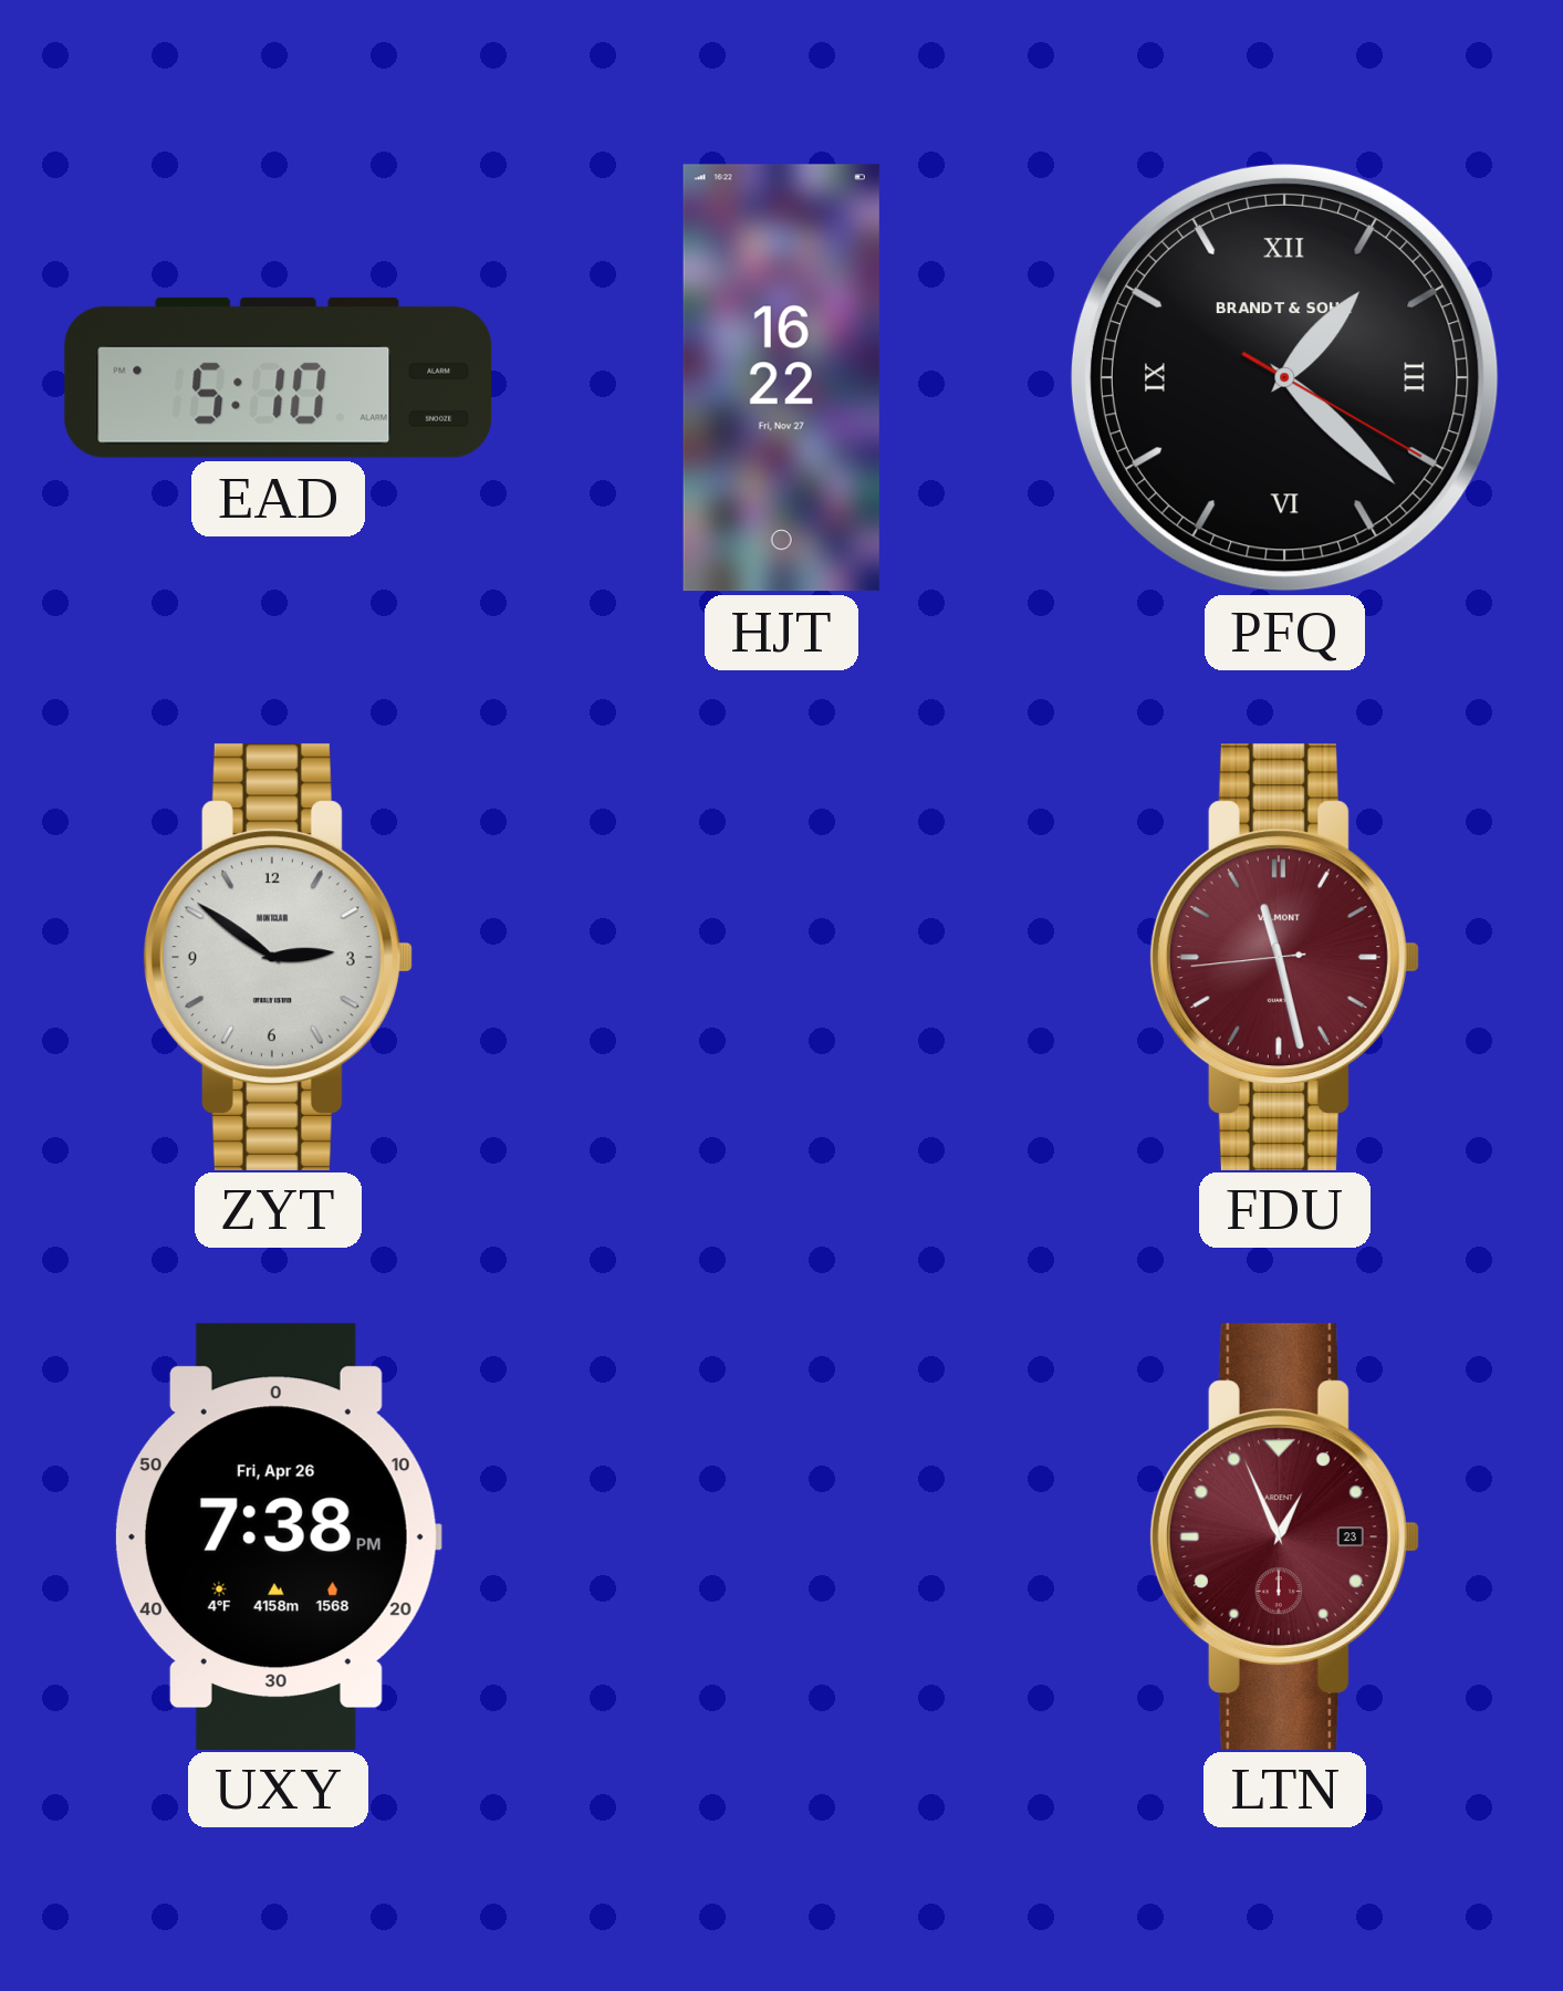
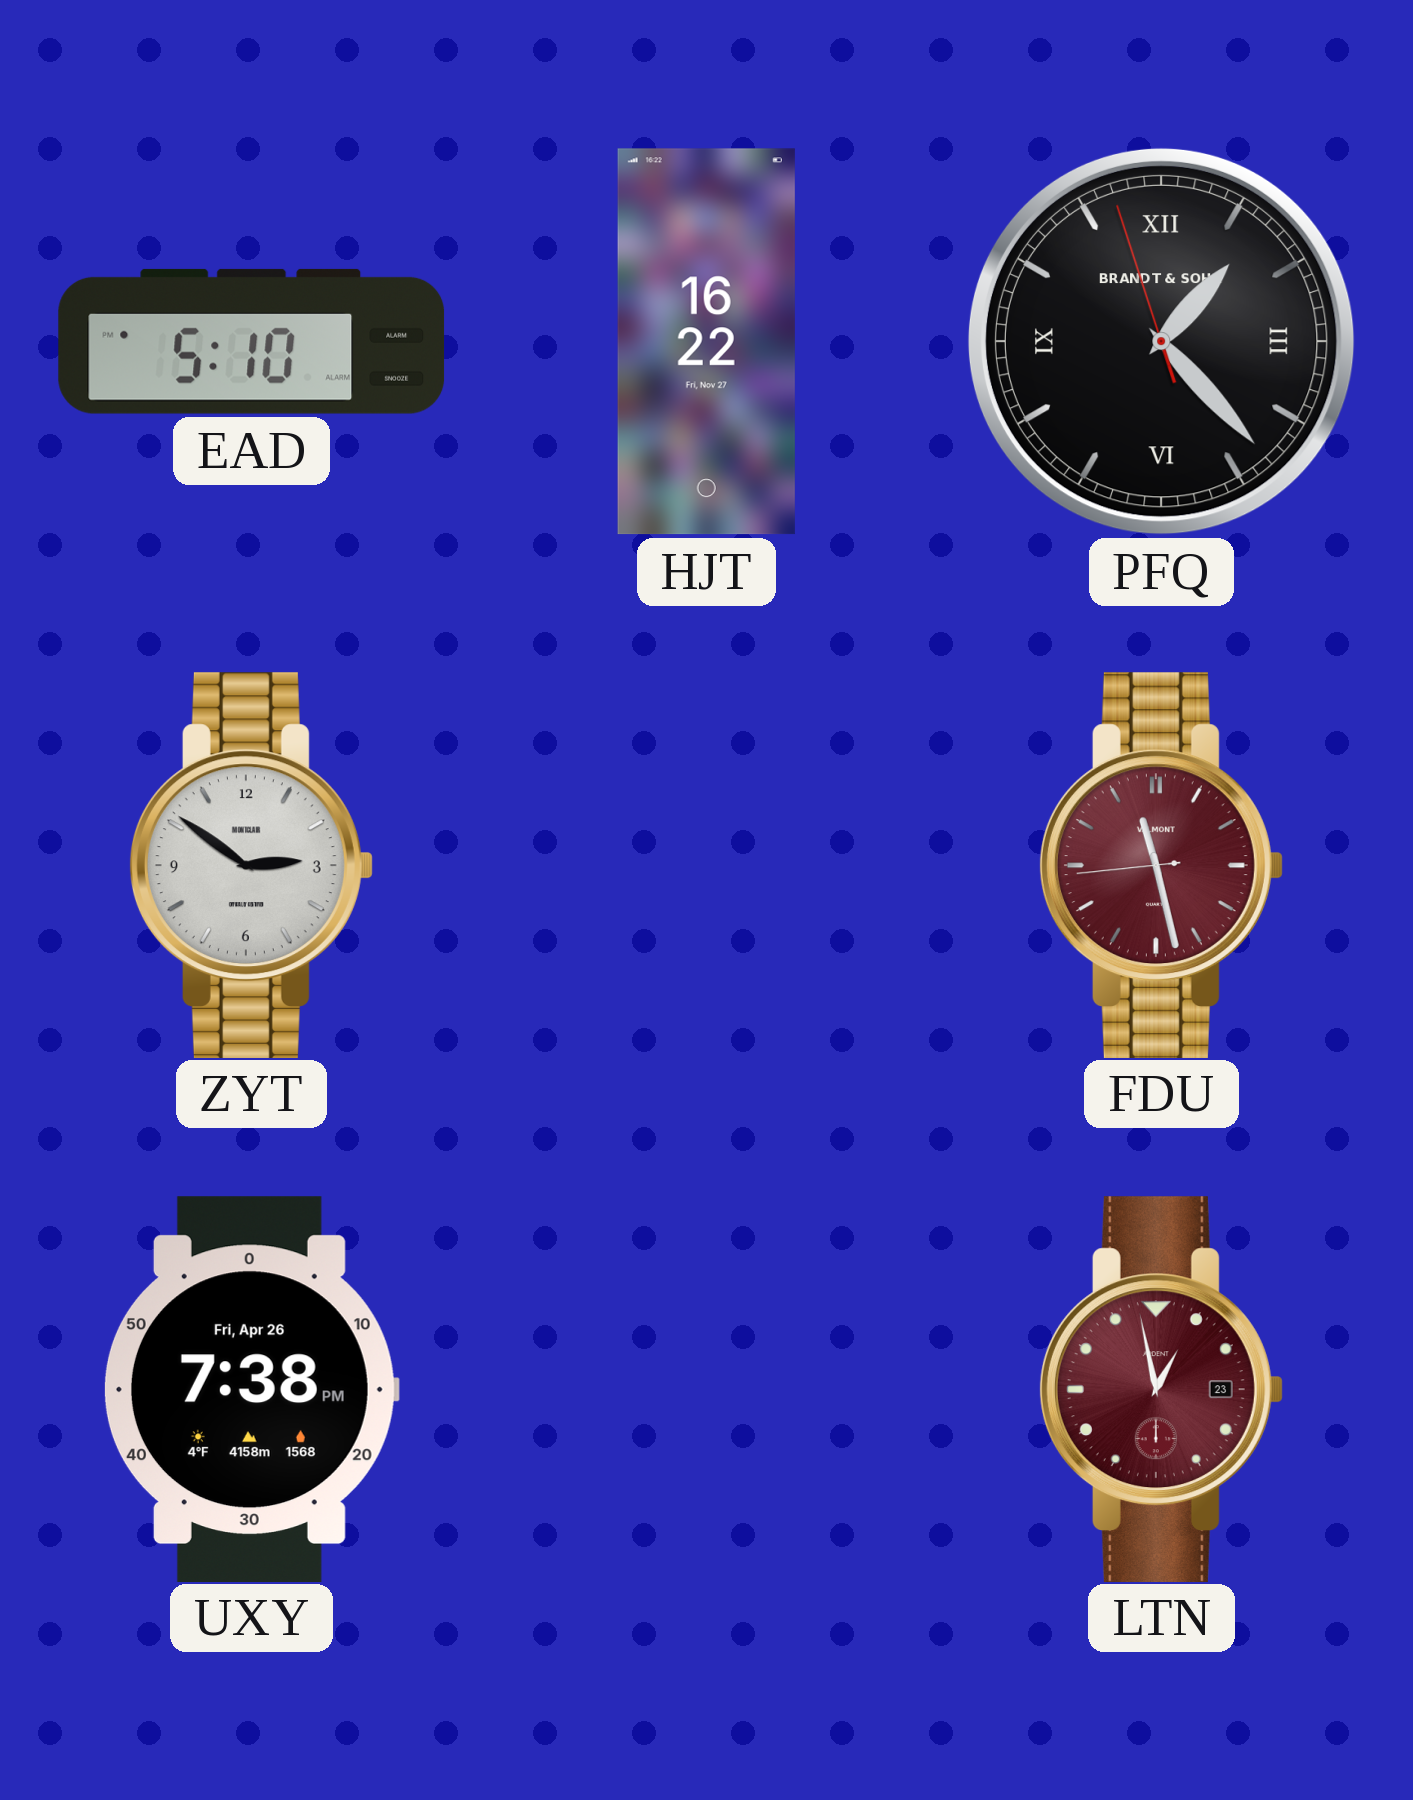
PFQ: 1:22:20 -> 1:22:57
LTN: 12:56 -> 12:58
